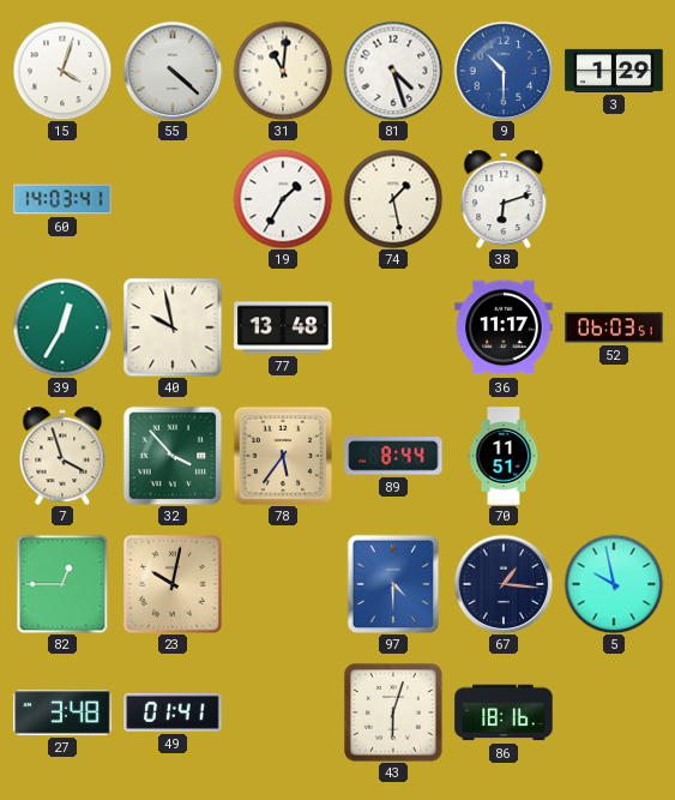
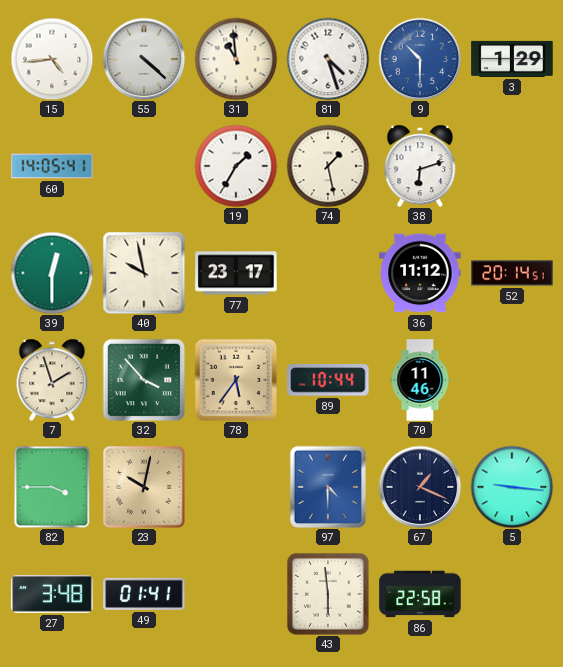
15: 4:03 -> 4:44
31: 11:01 -> 10:59
60: 14:03 -> 14:05
39: 12:35 -> 12:30
77: 13:48 -> 23:17
36: 11:17 -> 11:12
52: 06:03 -> 20:14
7: 3:57 -> 1:57
89: 8:44 -> 10:44
70: 11:51 -> 11:46
82: 12:45 -> 3:45
67: 1:16 -> 1:19
5: 9:58 -> 9:16
43: 6:03 -> 5:59
86: 18:16 -> 22:58
